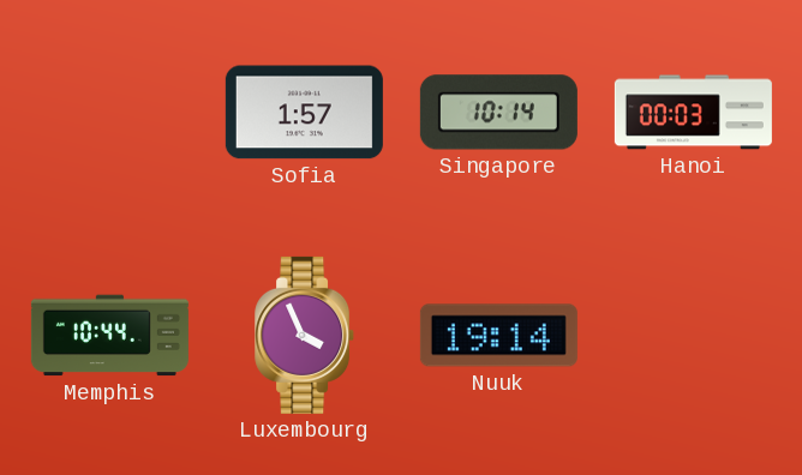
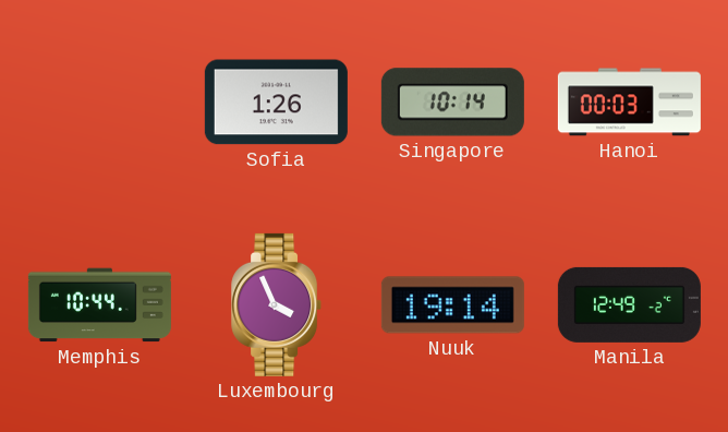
Sofia: 1:57 -> 1:26
Manila: none -> 12:49
